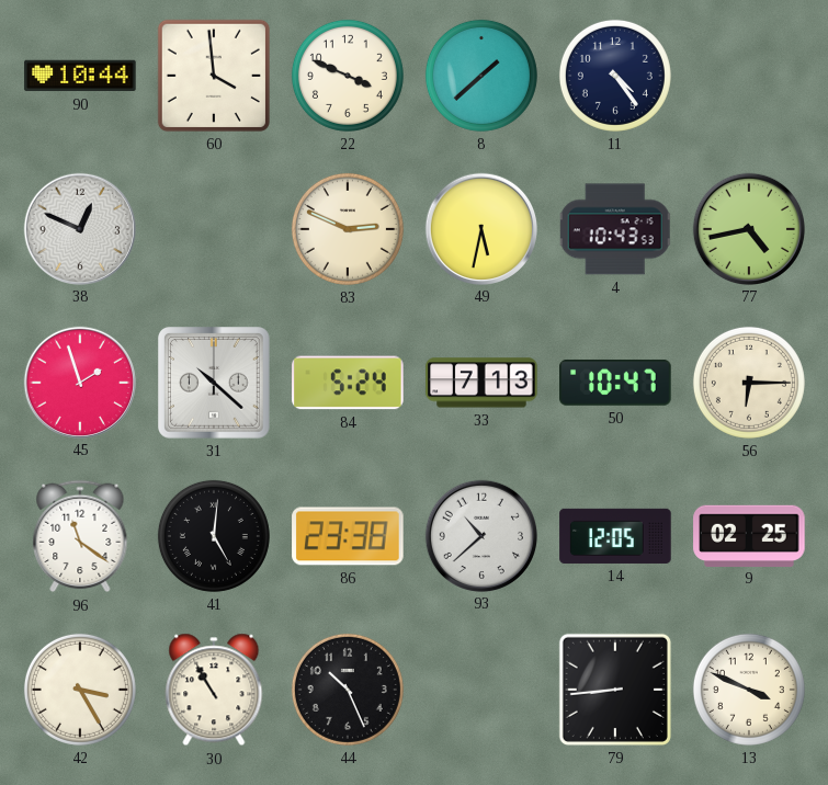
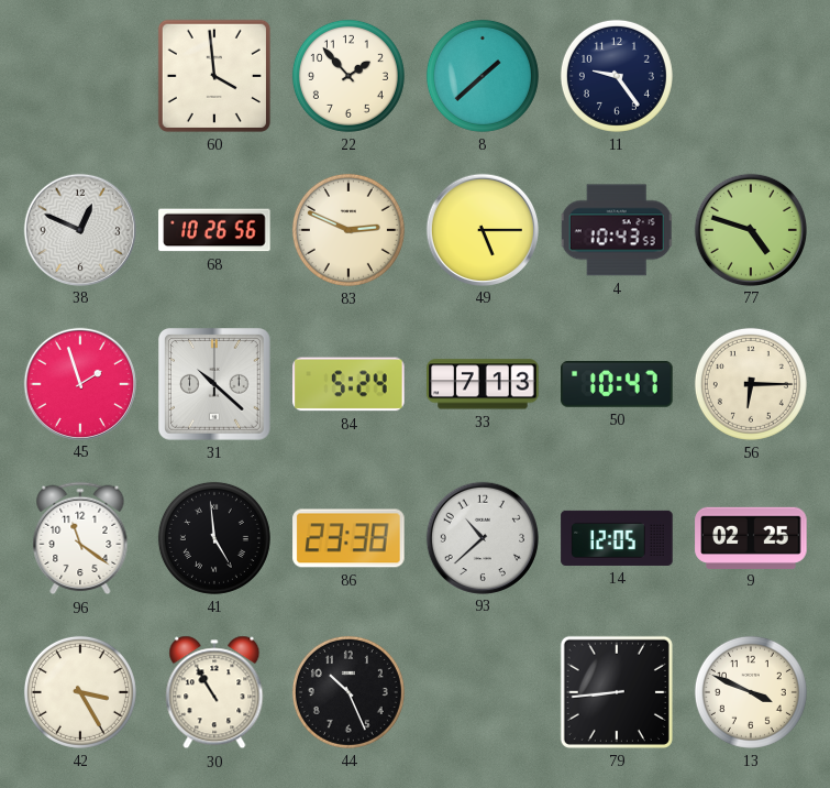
90: 10:44 -> none
22: 3:49 -> 1:53
11: 4:24 -> 9:24
68: none -> 10:26
49: 5:32 -> 5:15
77: 4:43 -> 4:48
41: 5:01 -> 4:59
